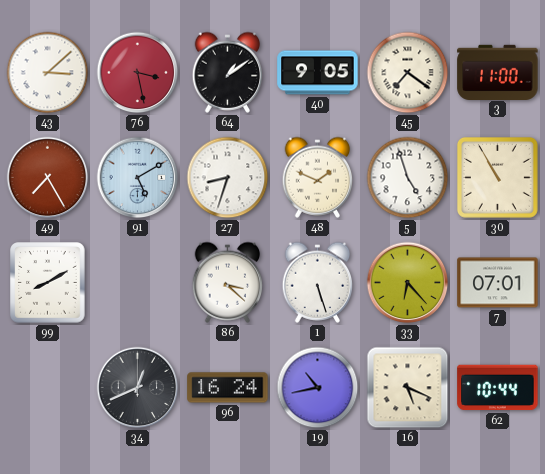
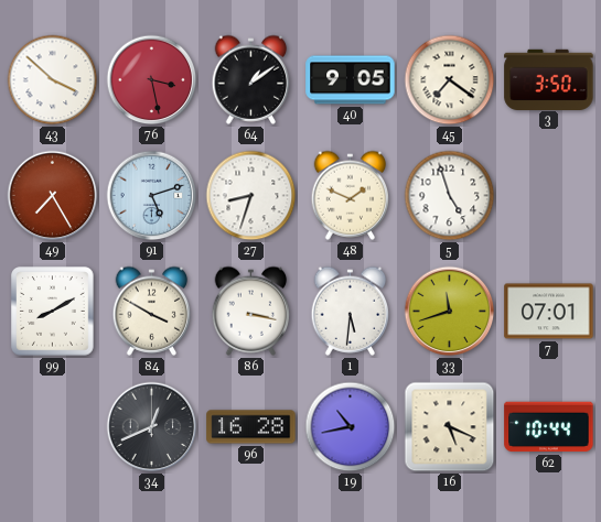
43: 3:08 -> 3:52
3: 11:00 -> 3:50
91: 5:10 -> 5:12
30: 10:55 -> none
84: none -> 3:50
86: 3:22 -> 3:17
1: 5:27 -> 5:31
33: 6:23 -> 11:42
96: 16:24 -> 16:28
